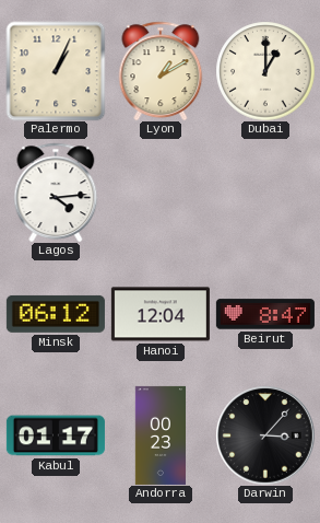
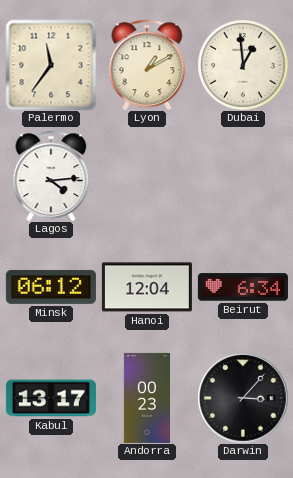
Palermo: 1:04 -> 11:36
Dubai: 1:00 -> 12:59
Beirut: 8:47 -> 6:34
Kabul: 01:17 -> 13:17
